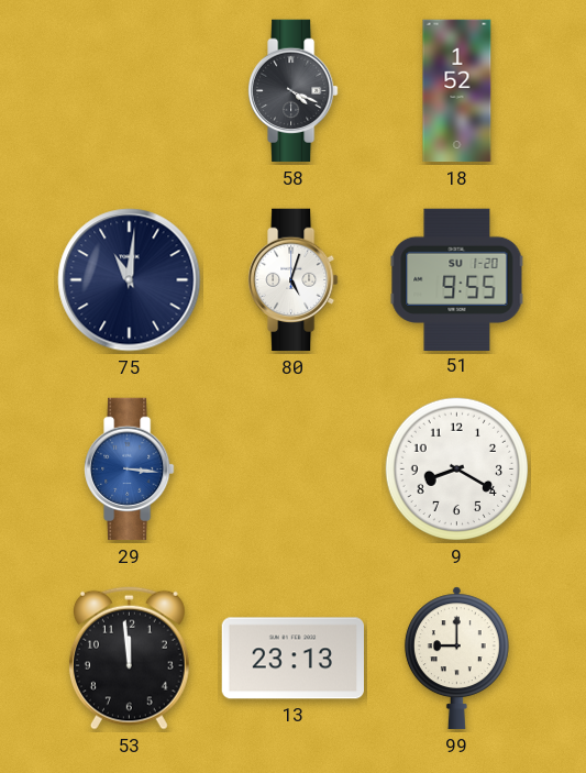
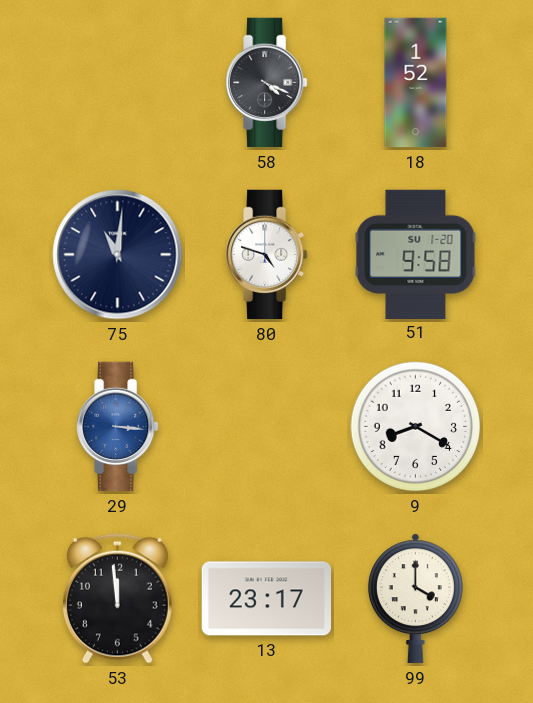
80: 5:03 -> 4:48
51: 9:55 -> 9:58
13: 23:13 -> 23:17
99: 9:00 -> 4:00
